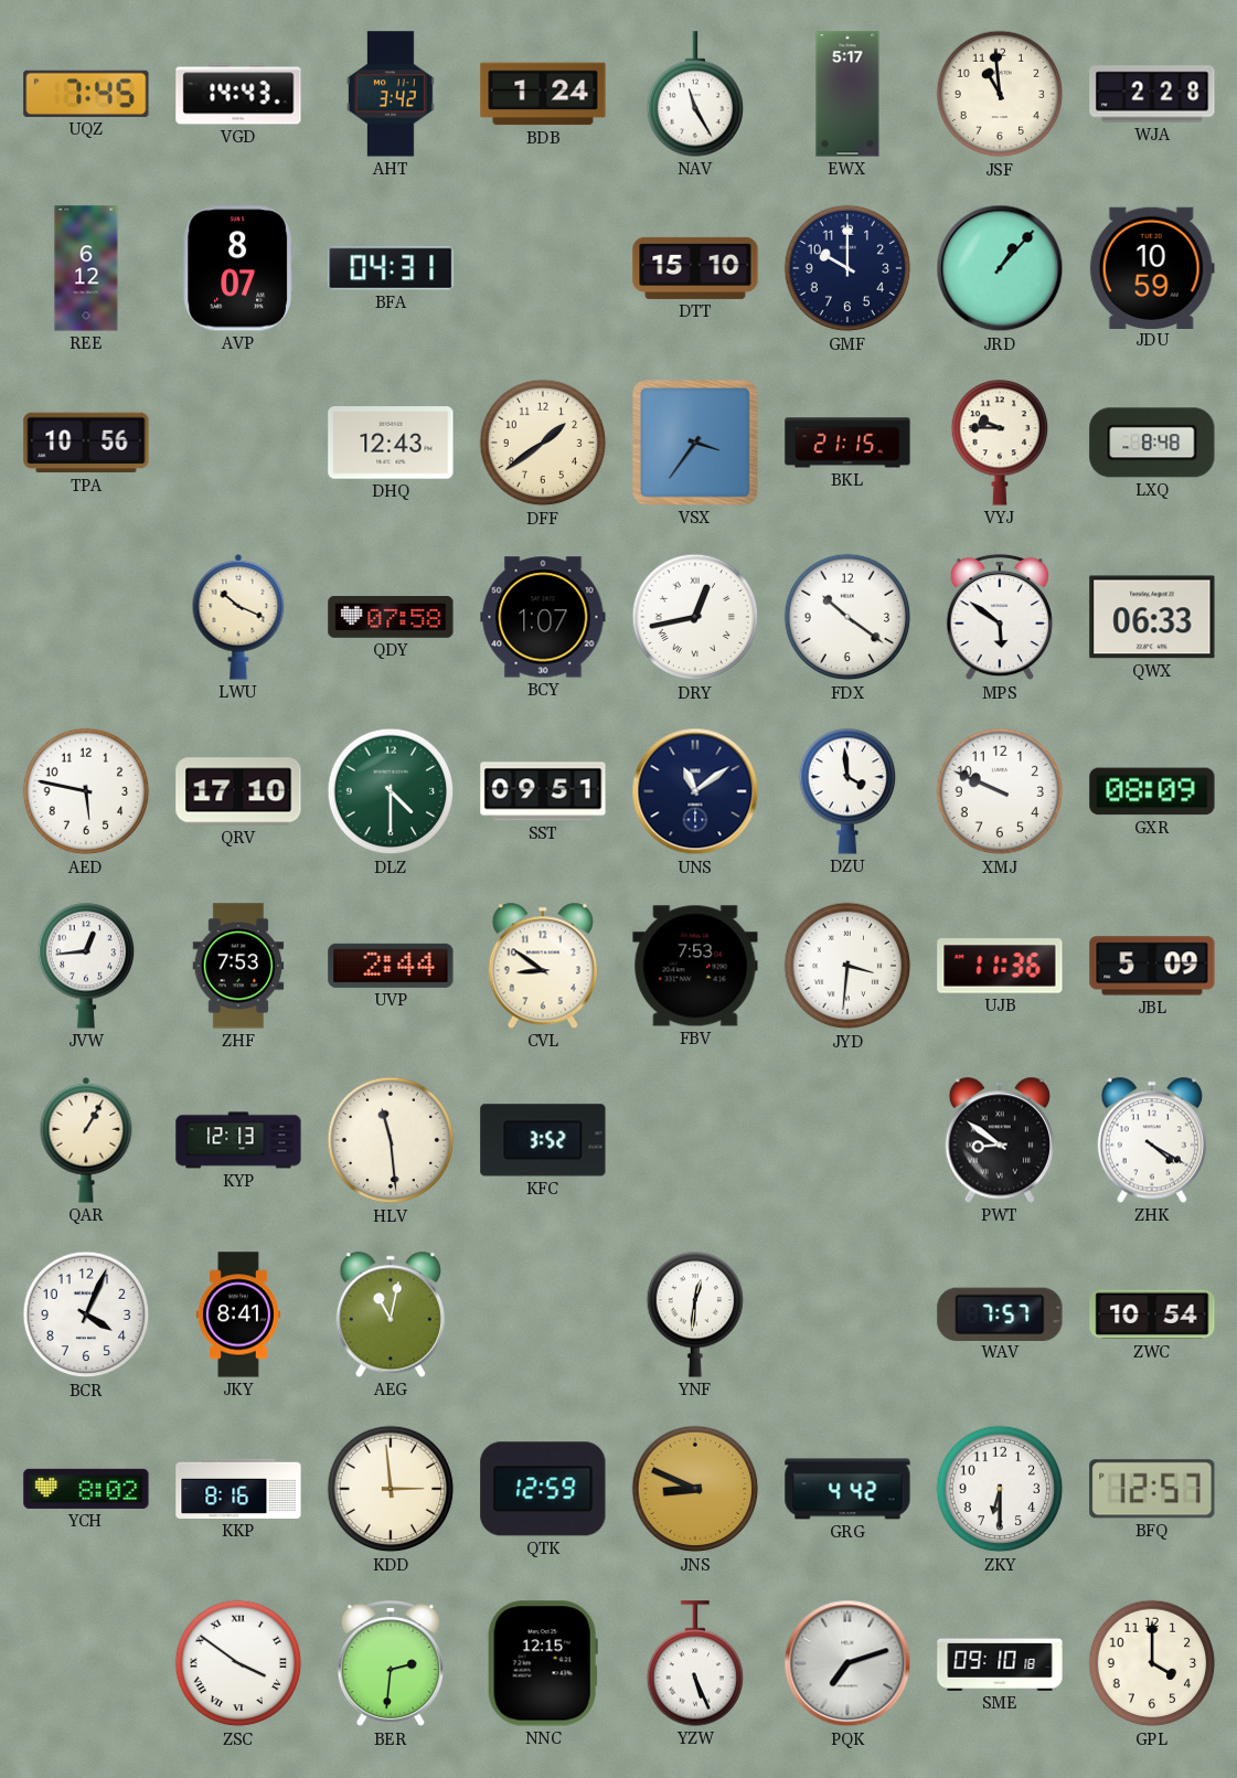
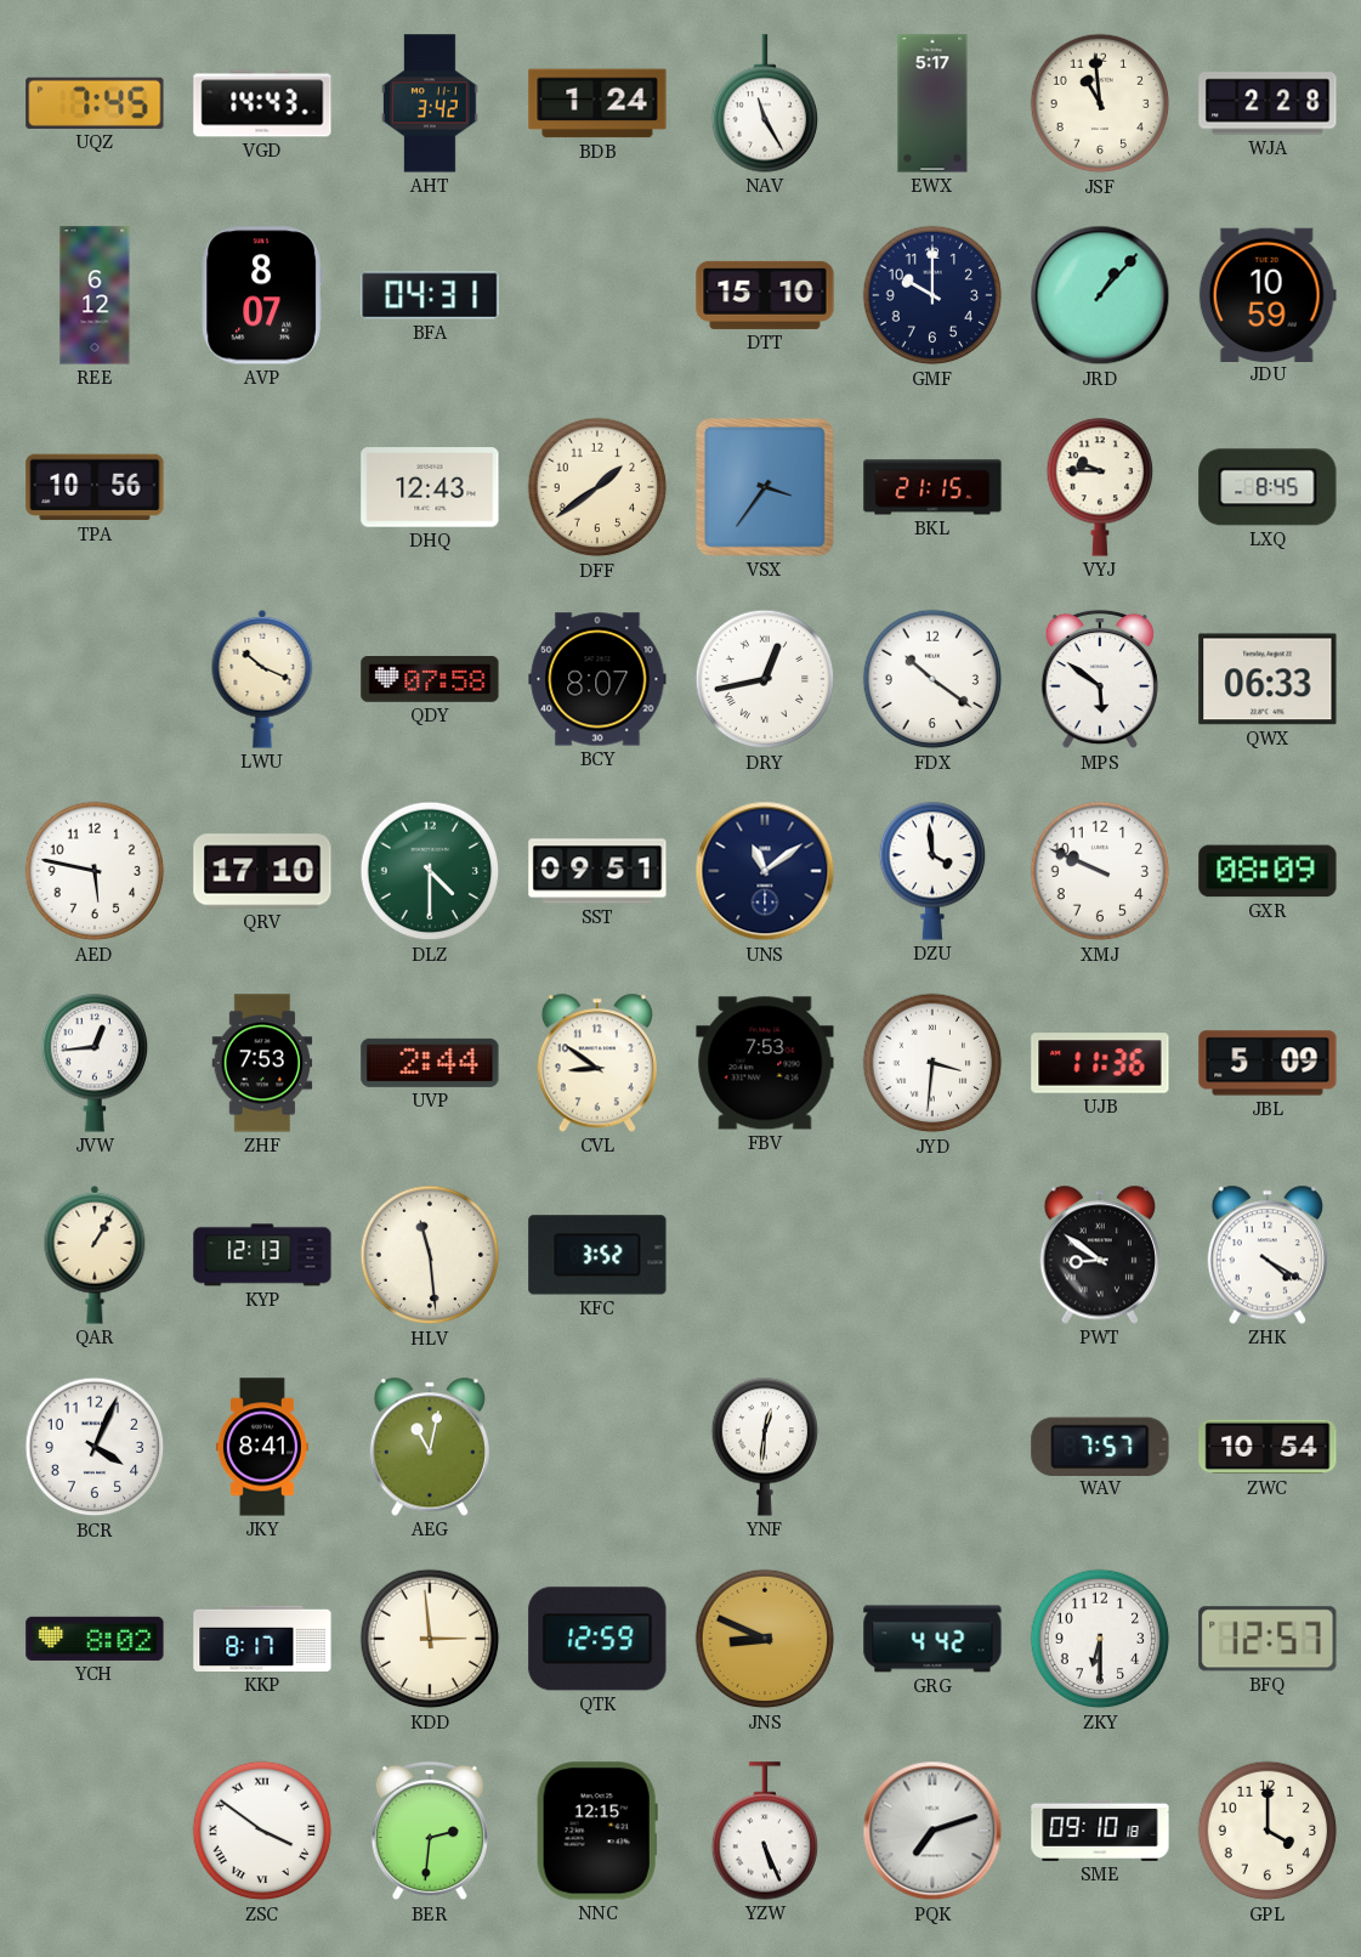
LXQ: 8:48 -> 8:45
BCY: 1:07 -> 8:07
KKP: 8:16 -> 8:17
